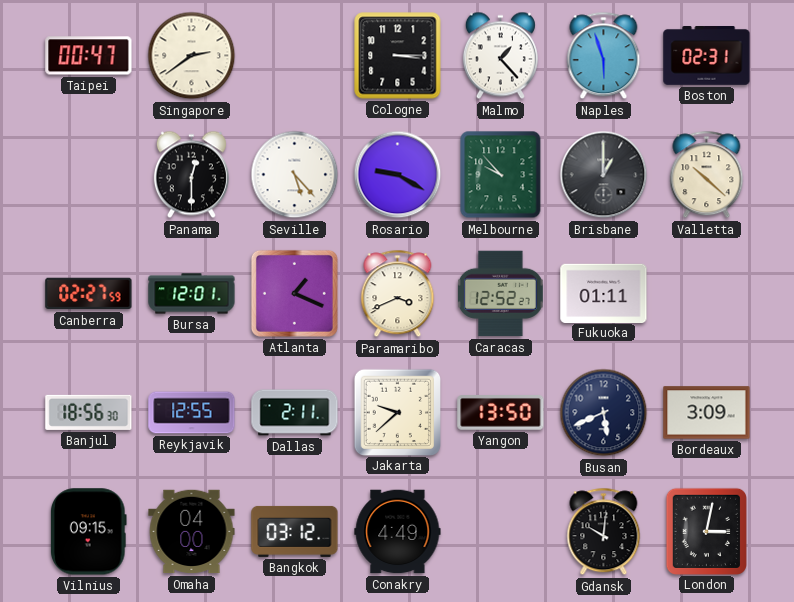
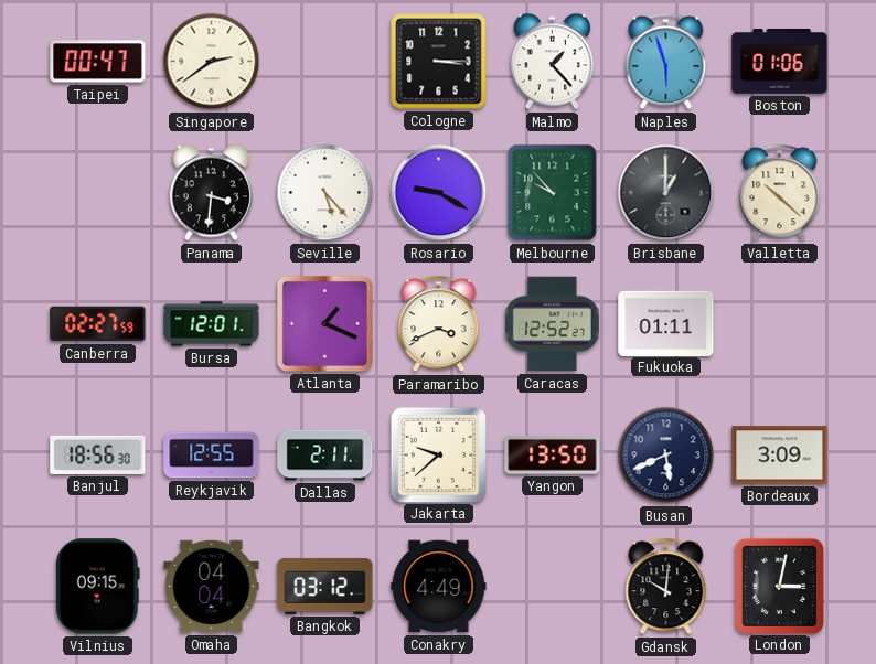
Boston: 02:31 -> 01:06
Panama: 12:30 -> 3:31
Omaha: 04:00 -> 04:04
